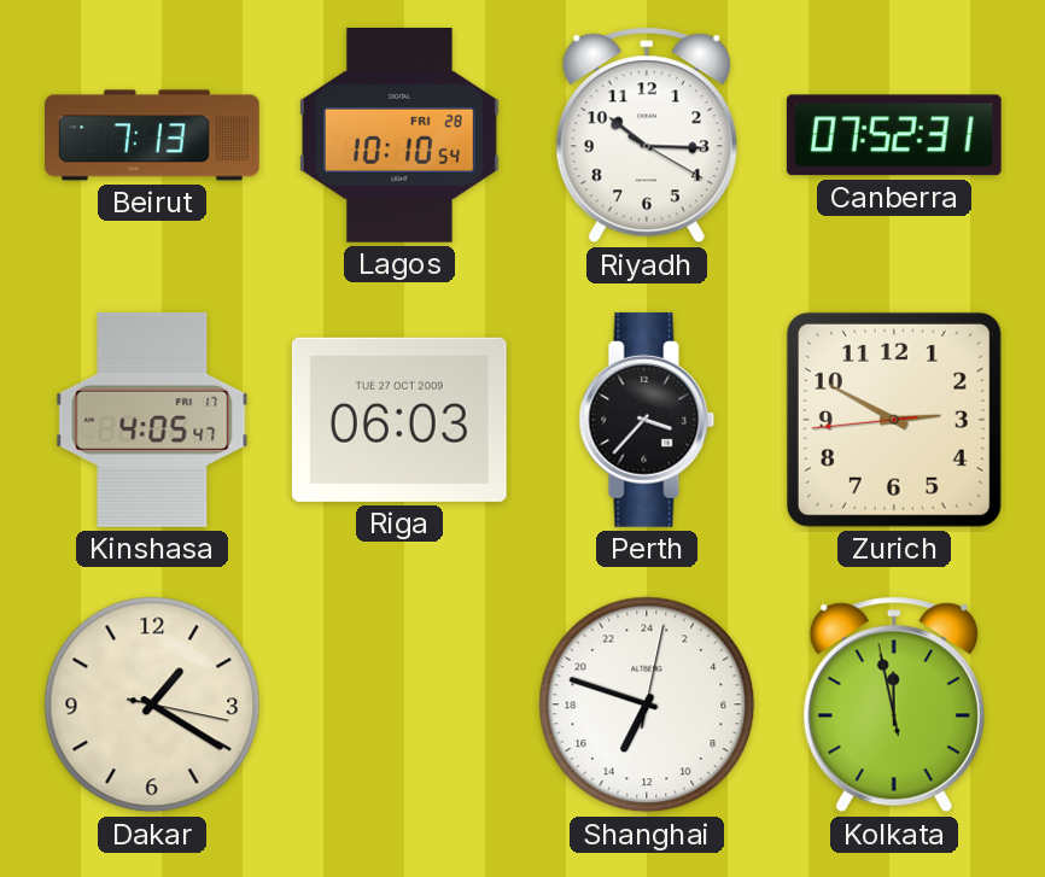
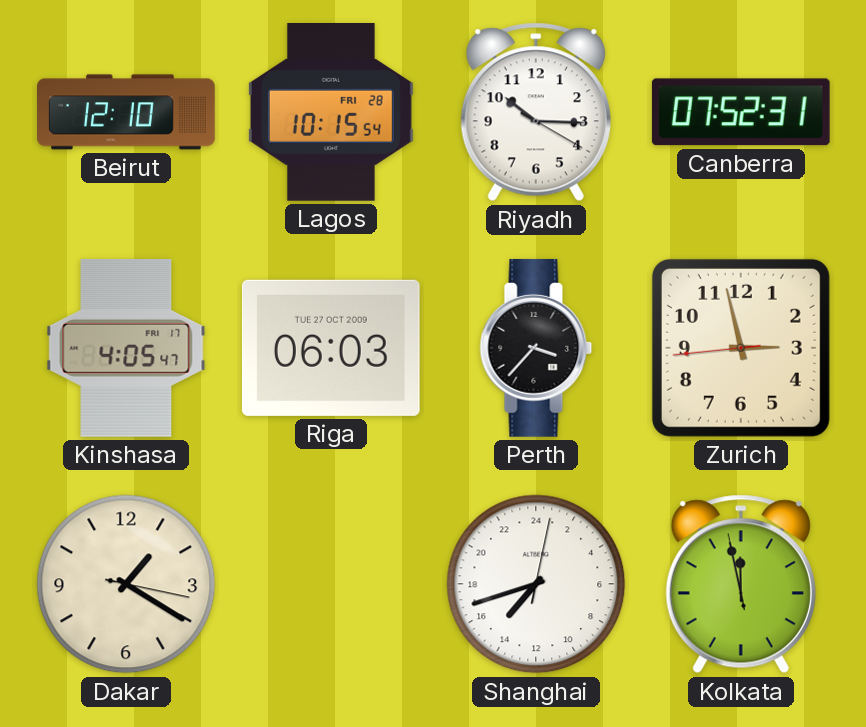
Beirut: 7:13 -> 12:10
Lagos: 10:10 -> 10:15
Zurich: 2:49 -> 2:57
Shanghai: 13:48 -> 14:42
